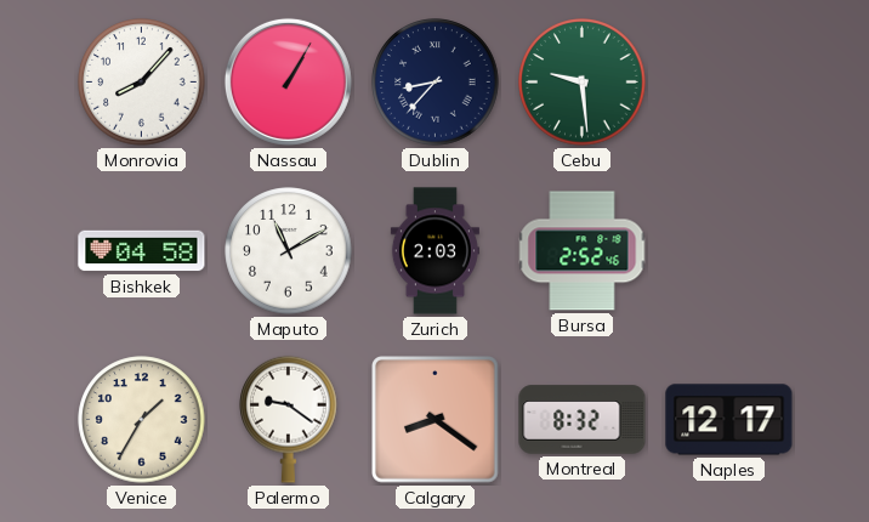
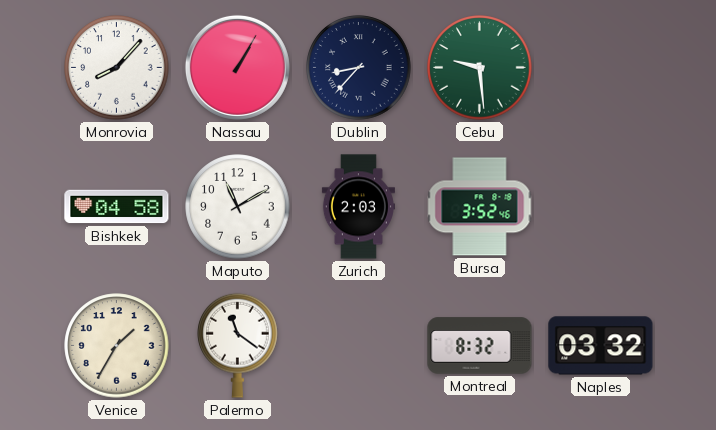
Bursa: 2:52 -> 3:52
Palermo: 9:21 -> 11:21
Calgary: 8:21 -> none
Naples: 12:17 -> 03:32
